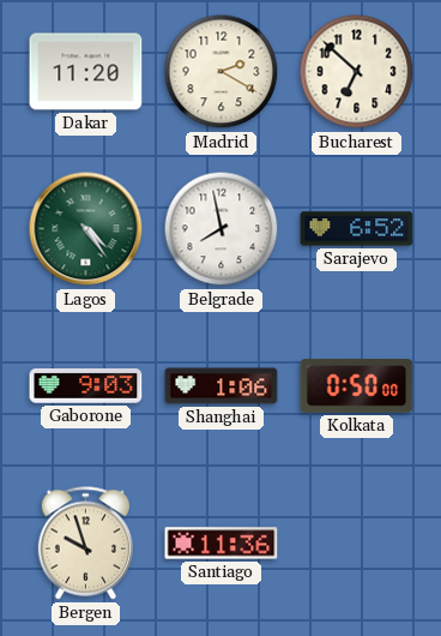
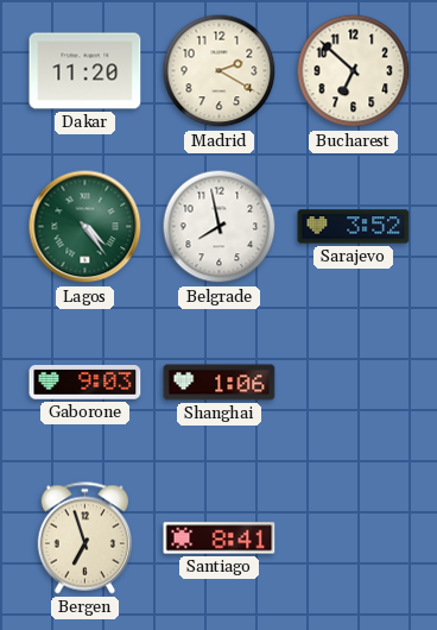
Sarajevo: 6:52 -> 3:52
Kolkata: 0:50 -> none
Bergen: 9:57 -> 6:57
Santiago: 11:36 -> 8:41
